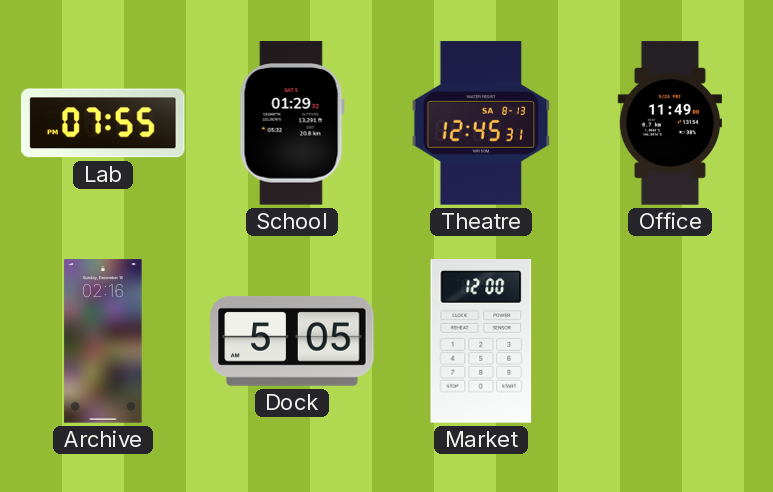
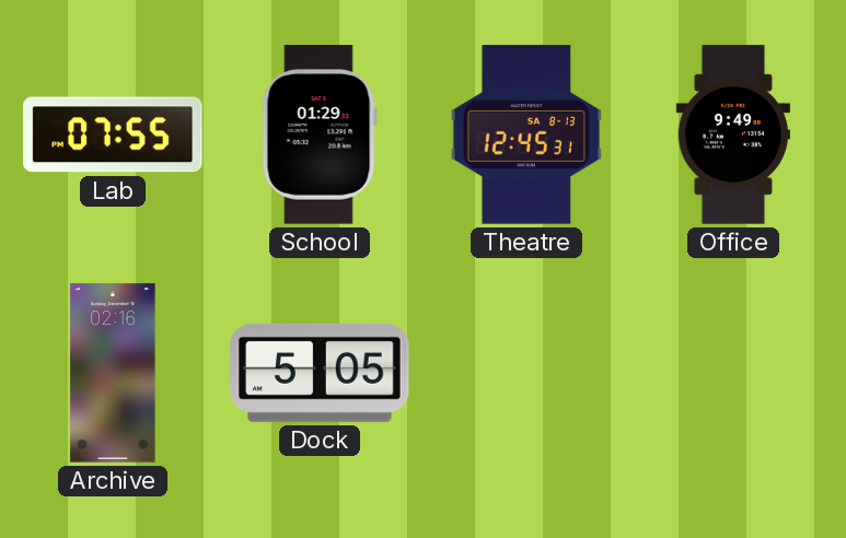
Office: 11:49 -> 9:49
Market: 12:00 -> none
